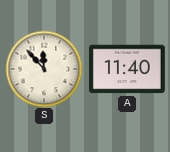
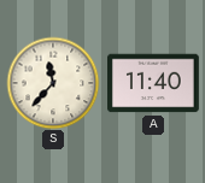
S: 11:53 -> 11:37
